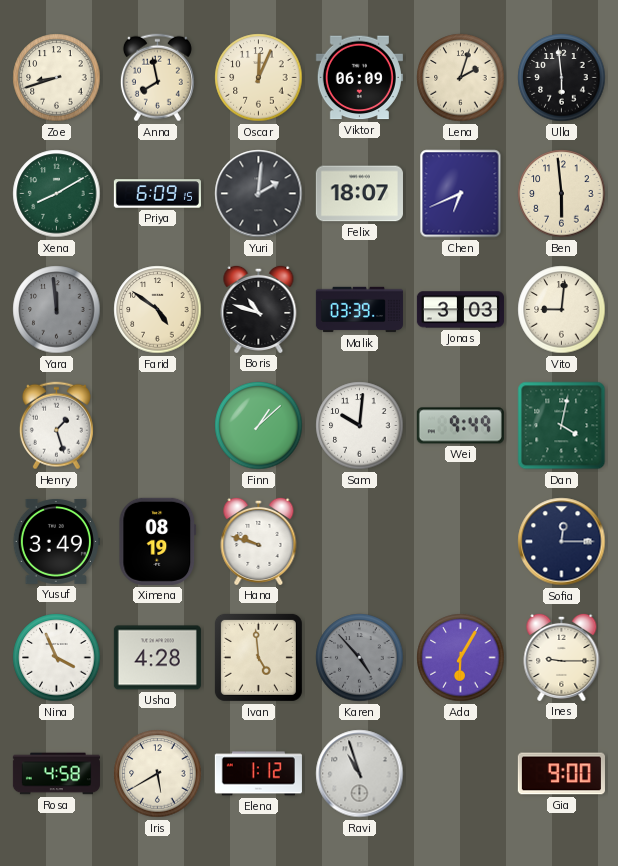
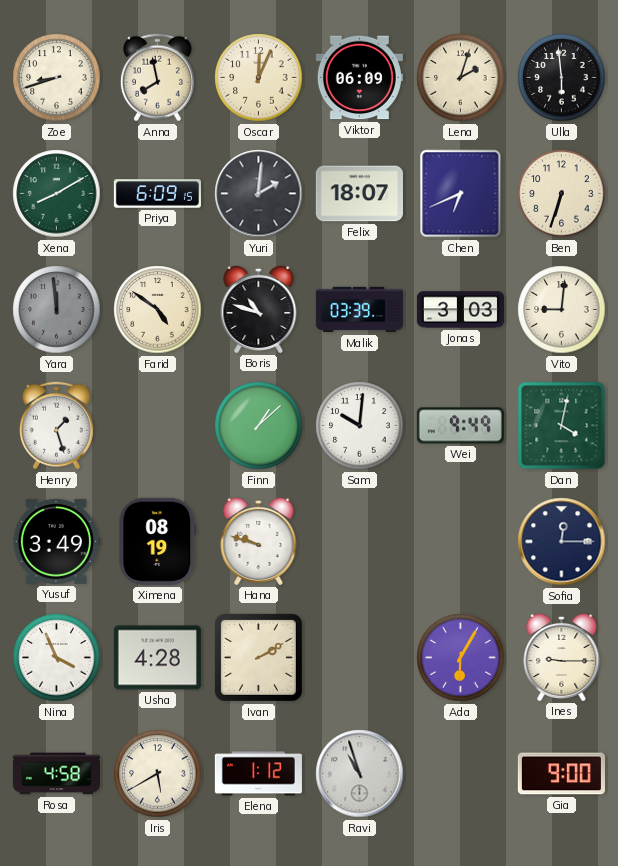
Ben: 5:59 -> 6:33
Ivan: 4:59 -> 2:10
Karen: 4:53 -> none
